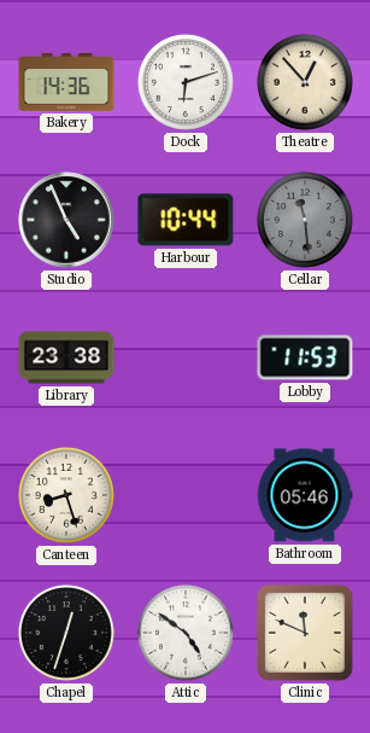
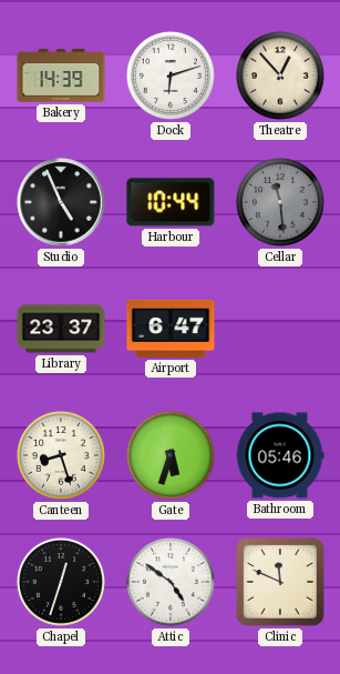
Bakery: 14:36 -> 14:39
Library: 23:38 -> 23:37
Airport: none -> 6:47
Lobby: 11:53 -> none
Gate: none -> 5:33
